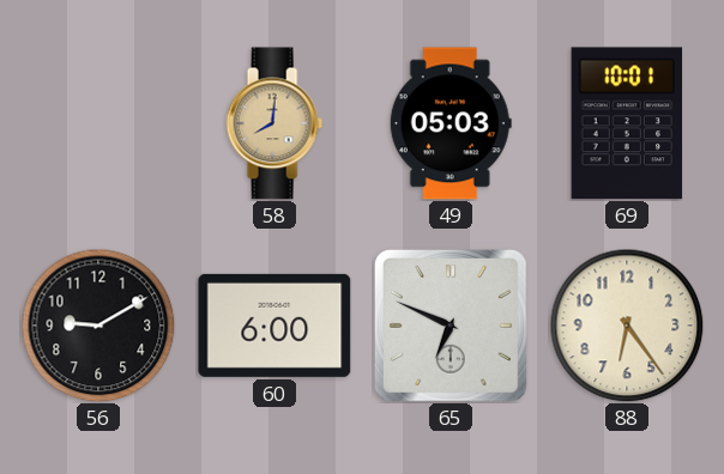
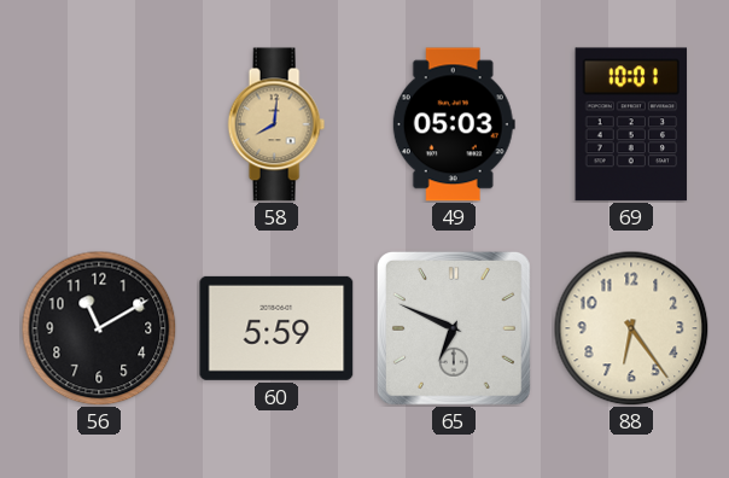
56: 9:10 -> 11:10
60: 6:00 -> 5:59
